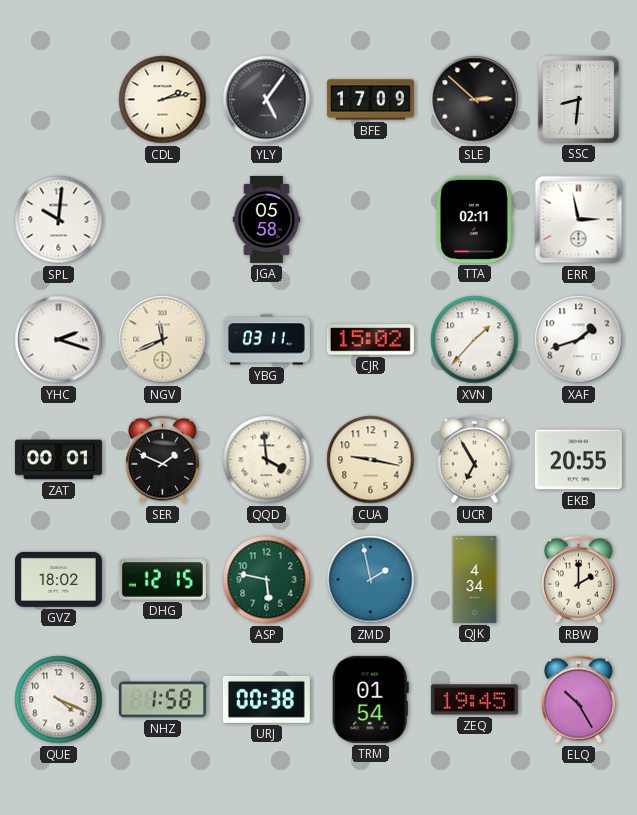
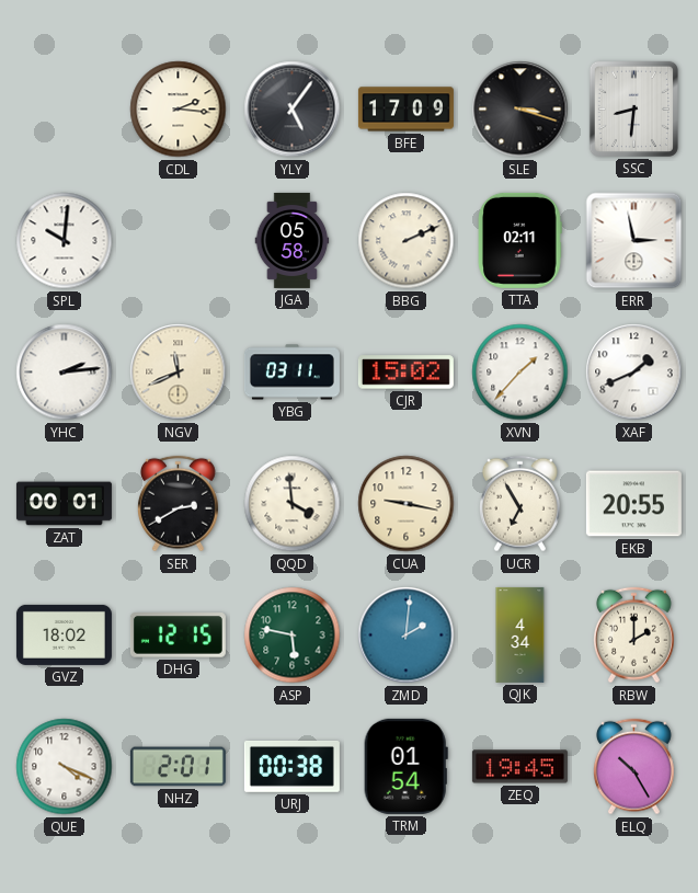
CDL: 2:13 -> 2:16
SLE: 2:52 -> 3:18
BBG: none -> 2:11
YHC: 2:18 -> 2:14
XAF: 1:42 -> 1:41
SER: 1:49 -> 2:40
ZMD: 1:58 -> 2:01
NHZ: 1:58 -> 2:01
